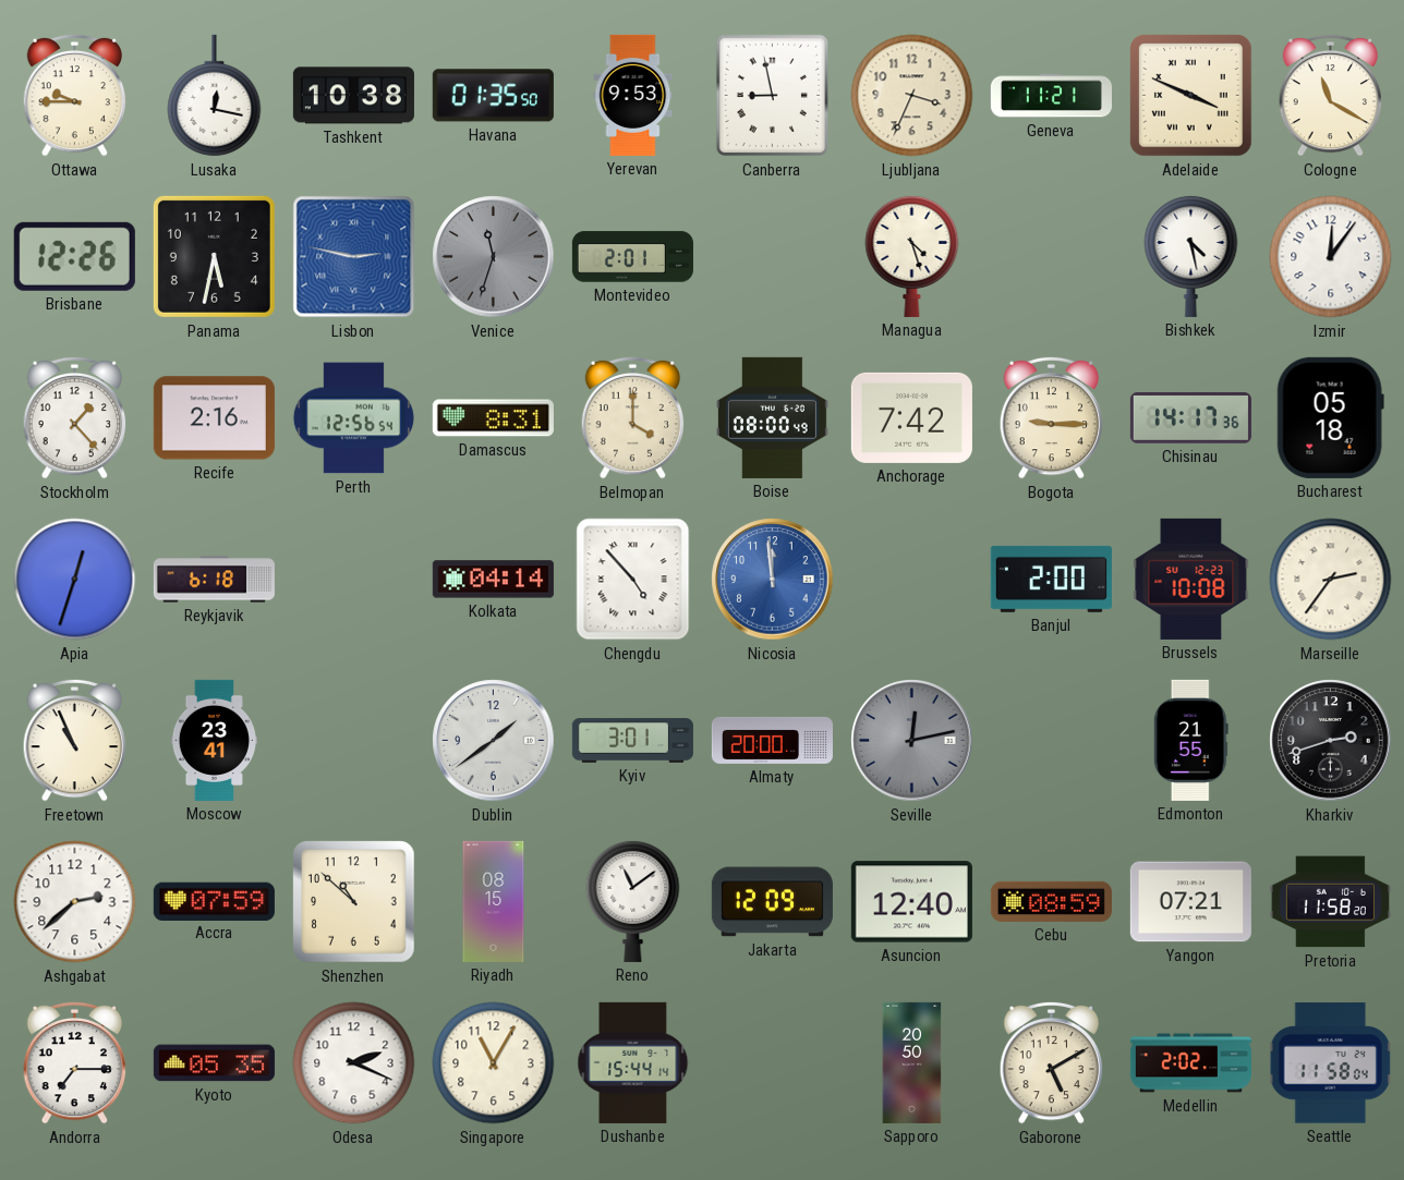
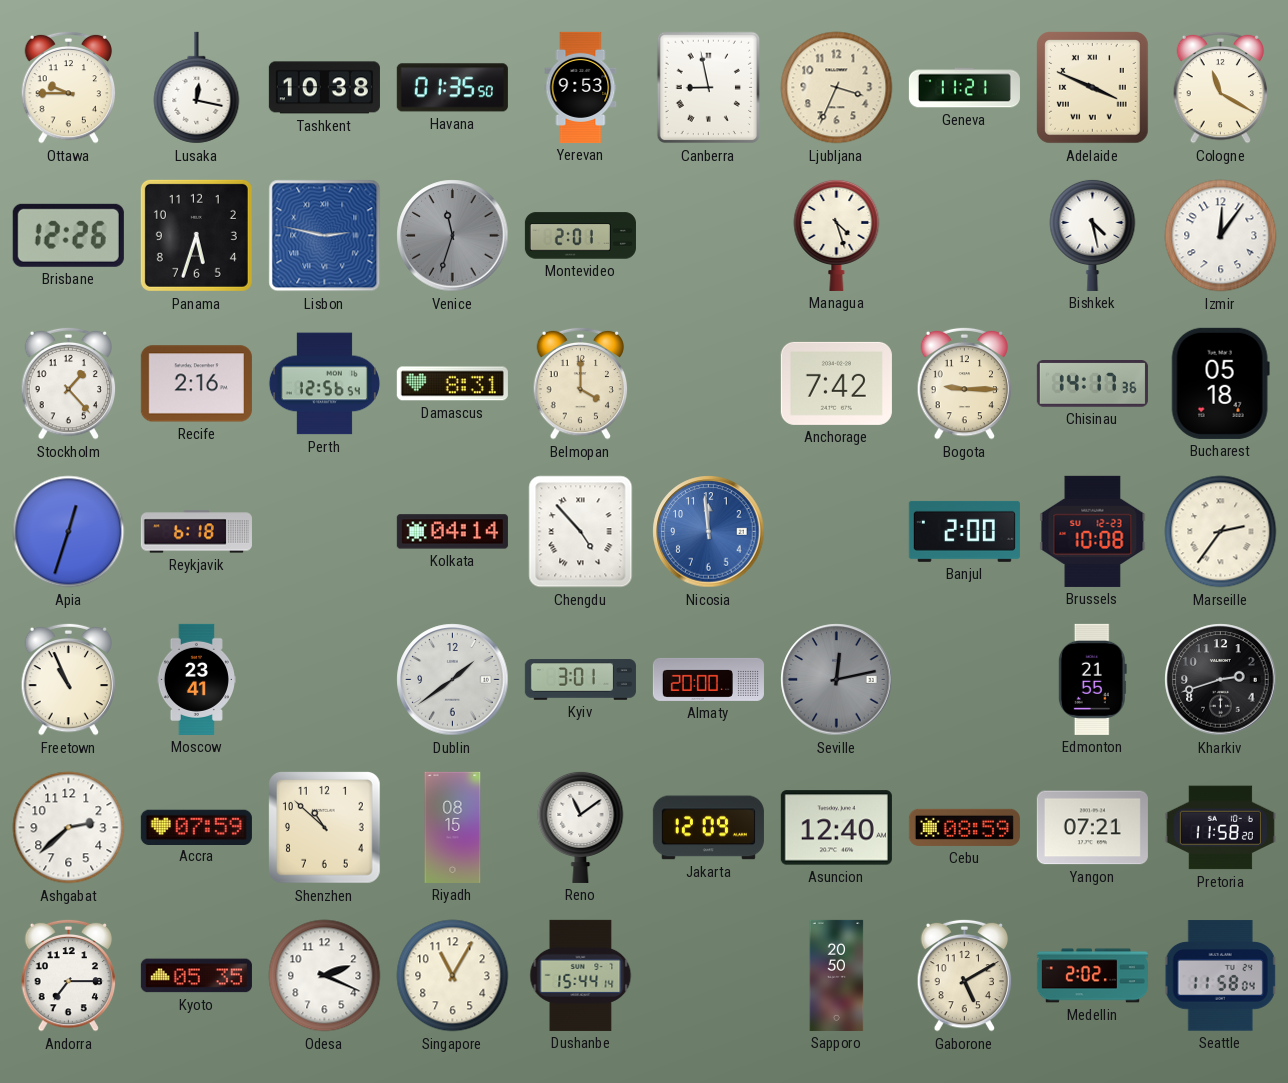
Panama: 5:32 -> 5:33
Boise: 08:00 -> none
